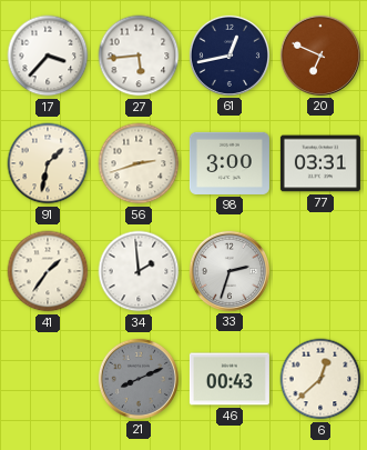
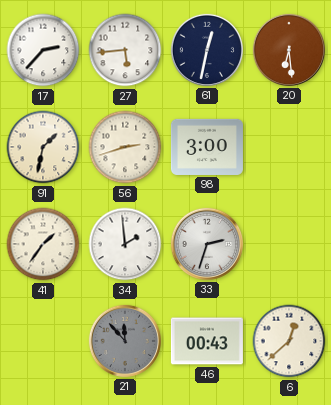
17: 3:37 -> 2:37
61: 12:43 -> 12:32
20: 6:49 -> 6:29
77: 03:31 -> none
21: 8:11 -> 11:53
